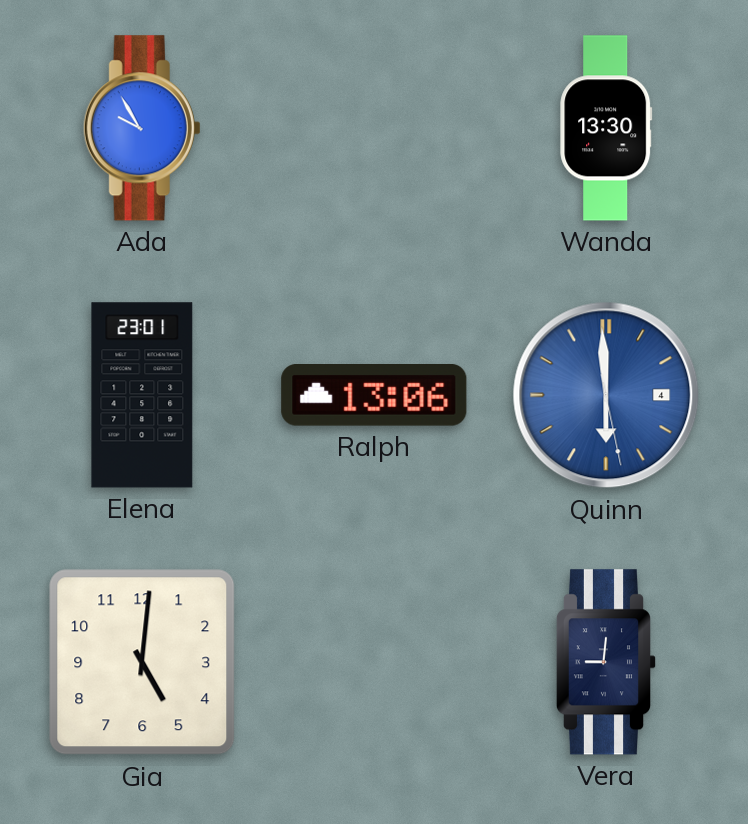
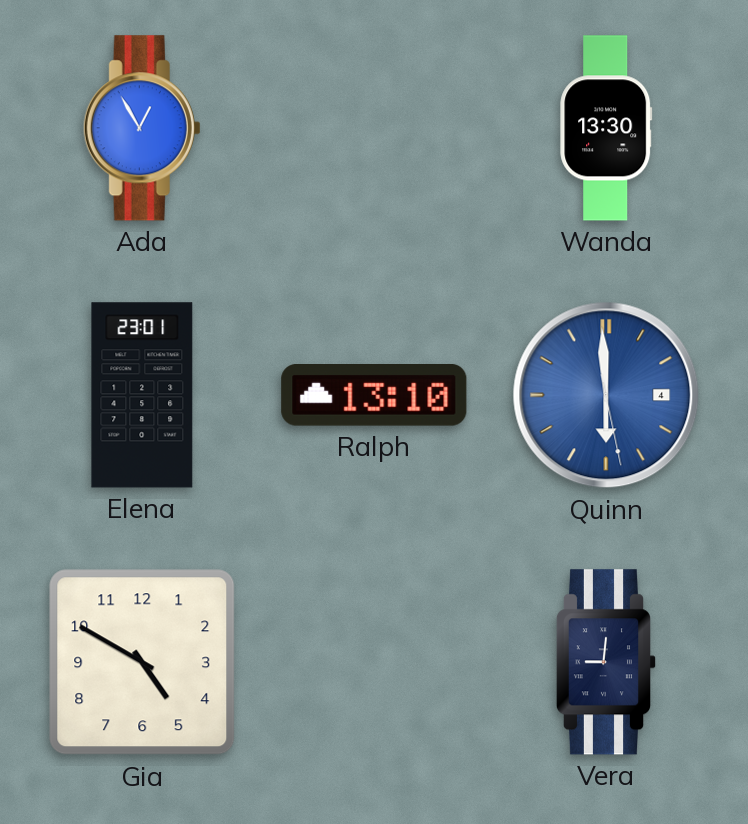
Ada: 9:55 -> 12:55
Ralph: 13:06 -> 13:10
Gia: 5:01 -> 4:50
